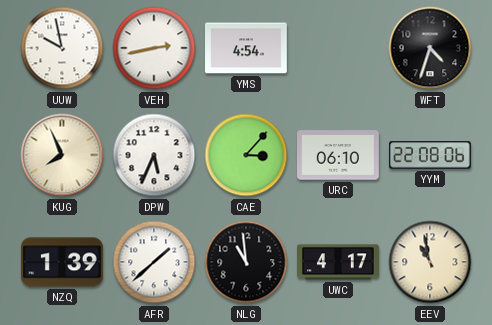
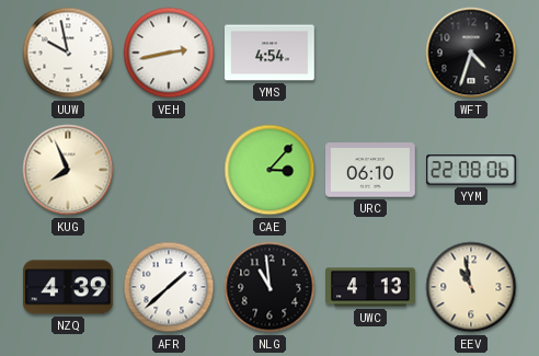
DPW: 5:34 -> none
NZQ: 1:39 -> 4:39
UWC: 4:17 -> 4:13
